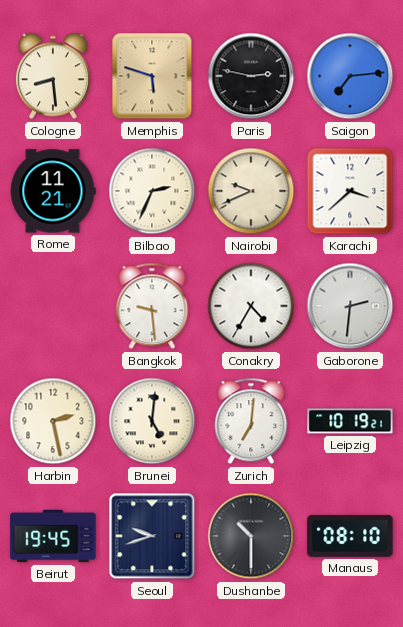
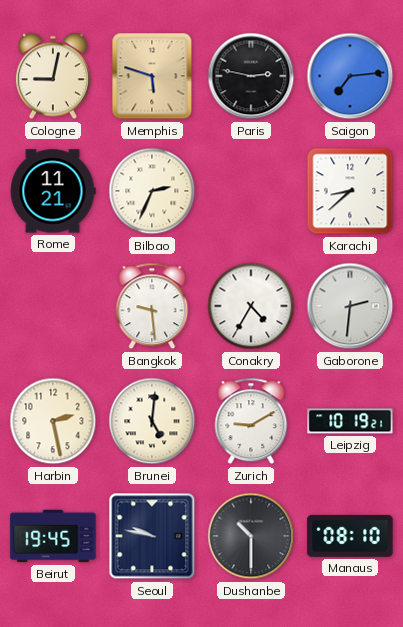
Cologne: 8:29 -> 9:02
Nairobi: 9:41 -> none
Karachi: 3:38 -> 8:38
Zurich: 7:01 -> 9:10
Seoul: 9:42 -> 9:47
